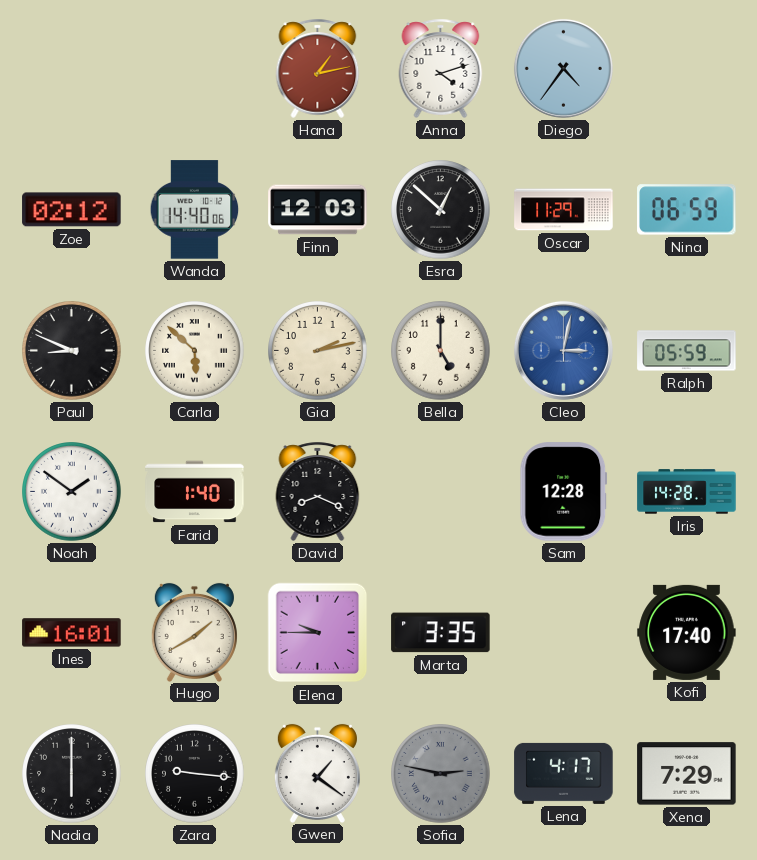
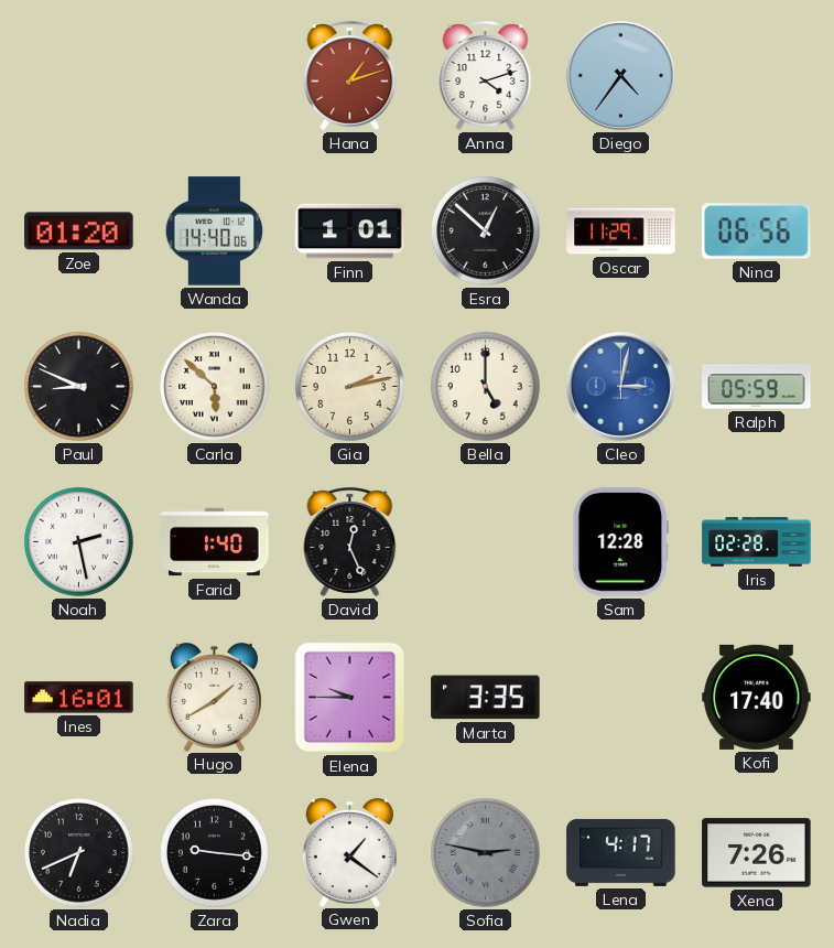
Hana: 1:13 -> 1:12
Zoe: 02:12 -> 01:20
Finn: 12:03 -> 1:01
Nina: 06:59 -> 06:56
Noah: 1:51 -> 2:28
David: 8:19 -> 12:26
Iris: 14:28 -> 02:28
Nadia: 6:00 -> 6:41
Xena: 7:29 -> 7:26
